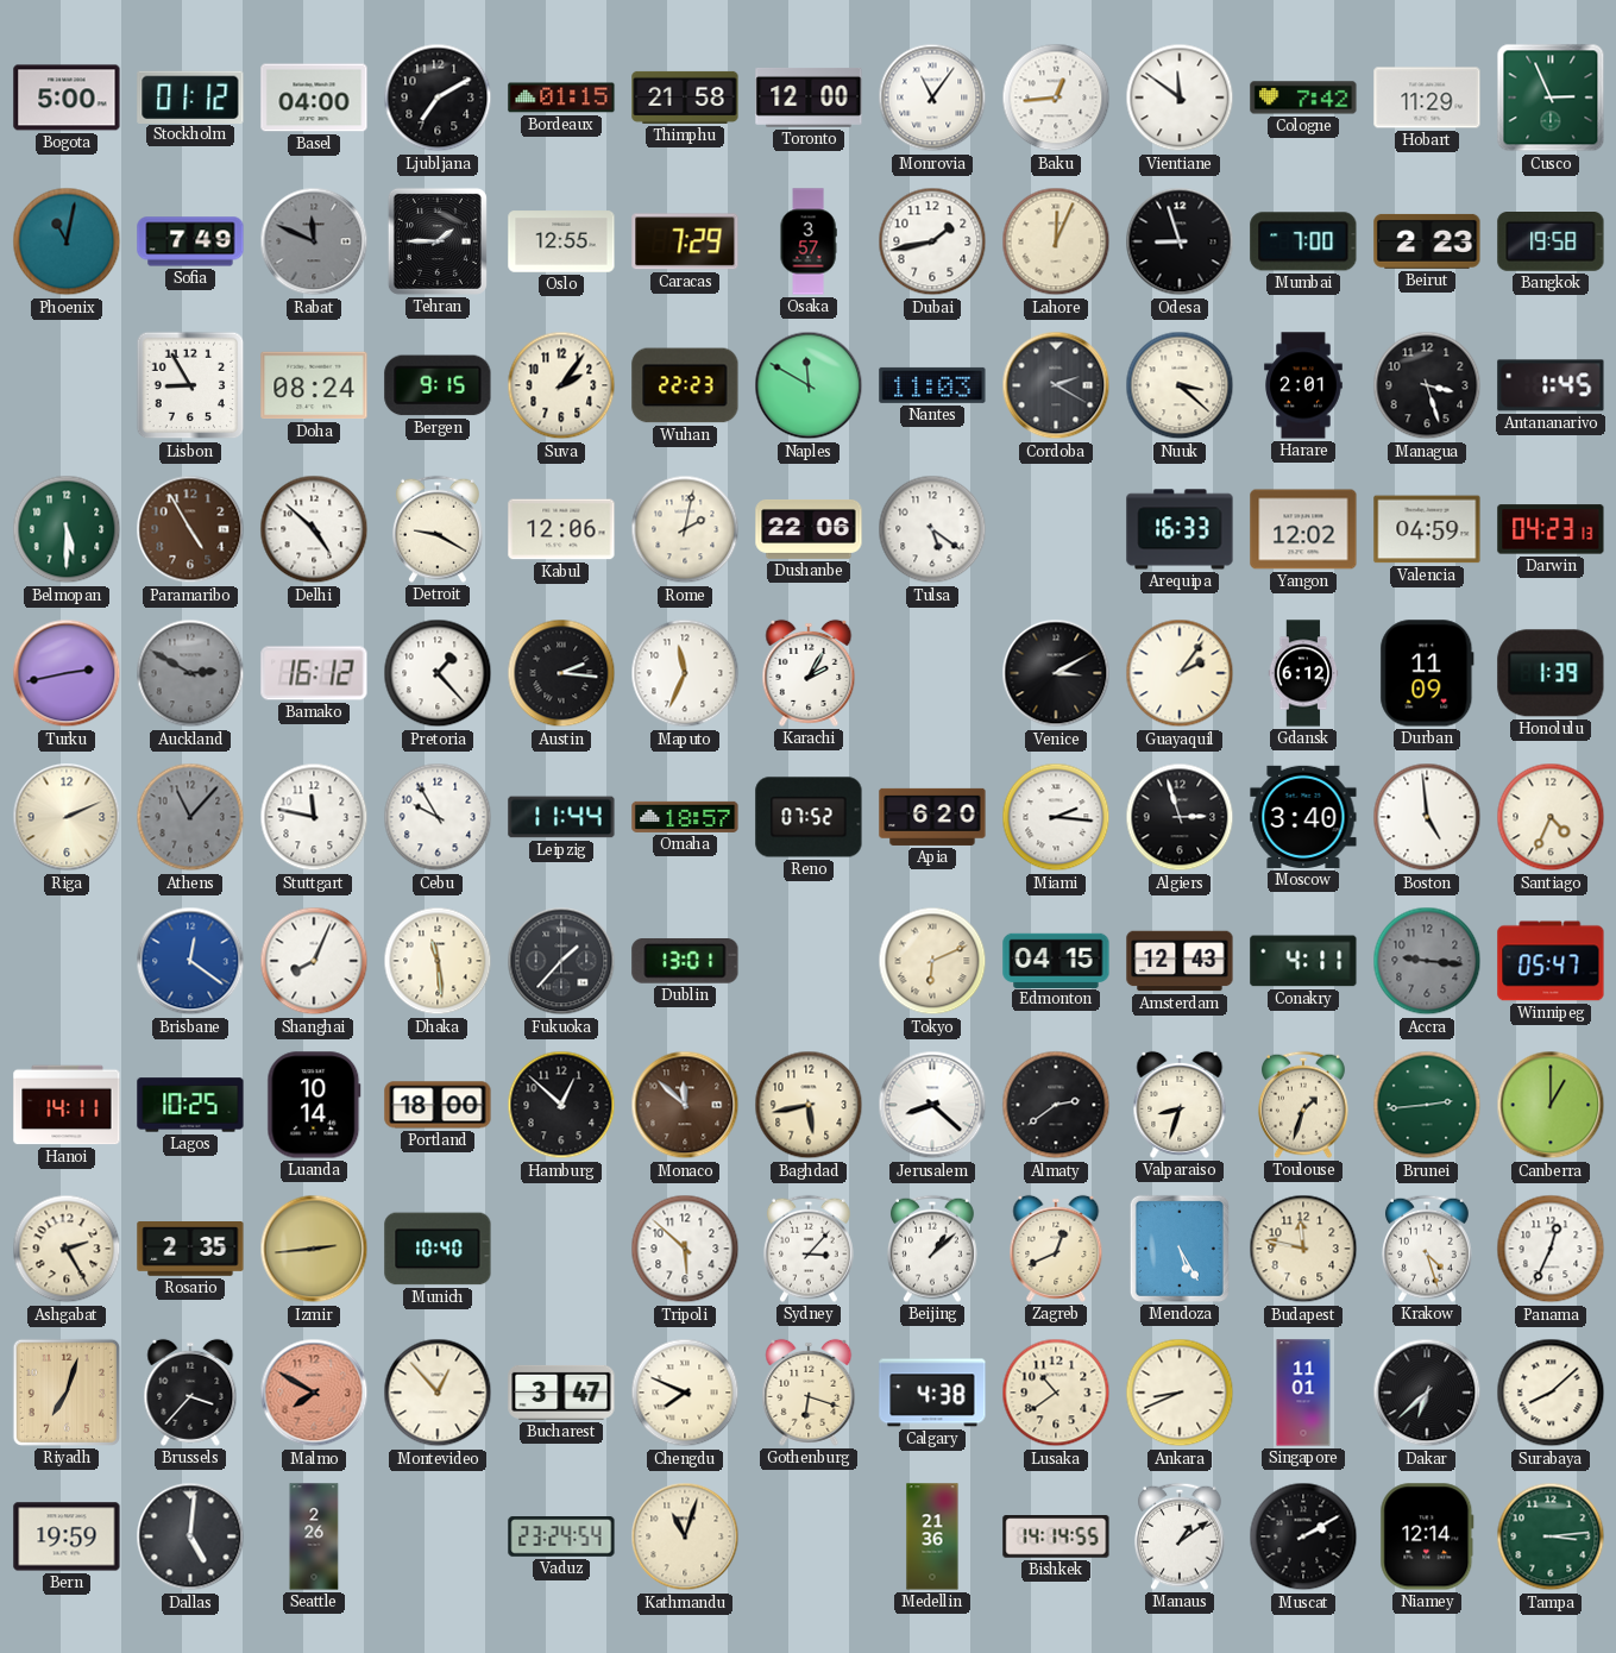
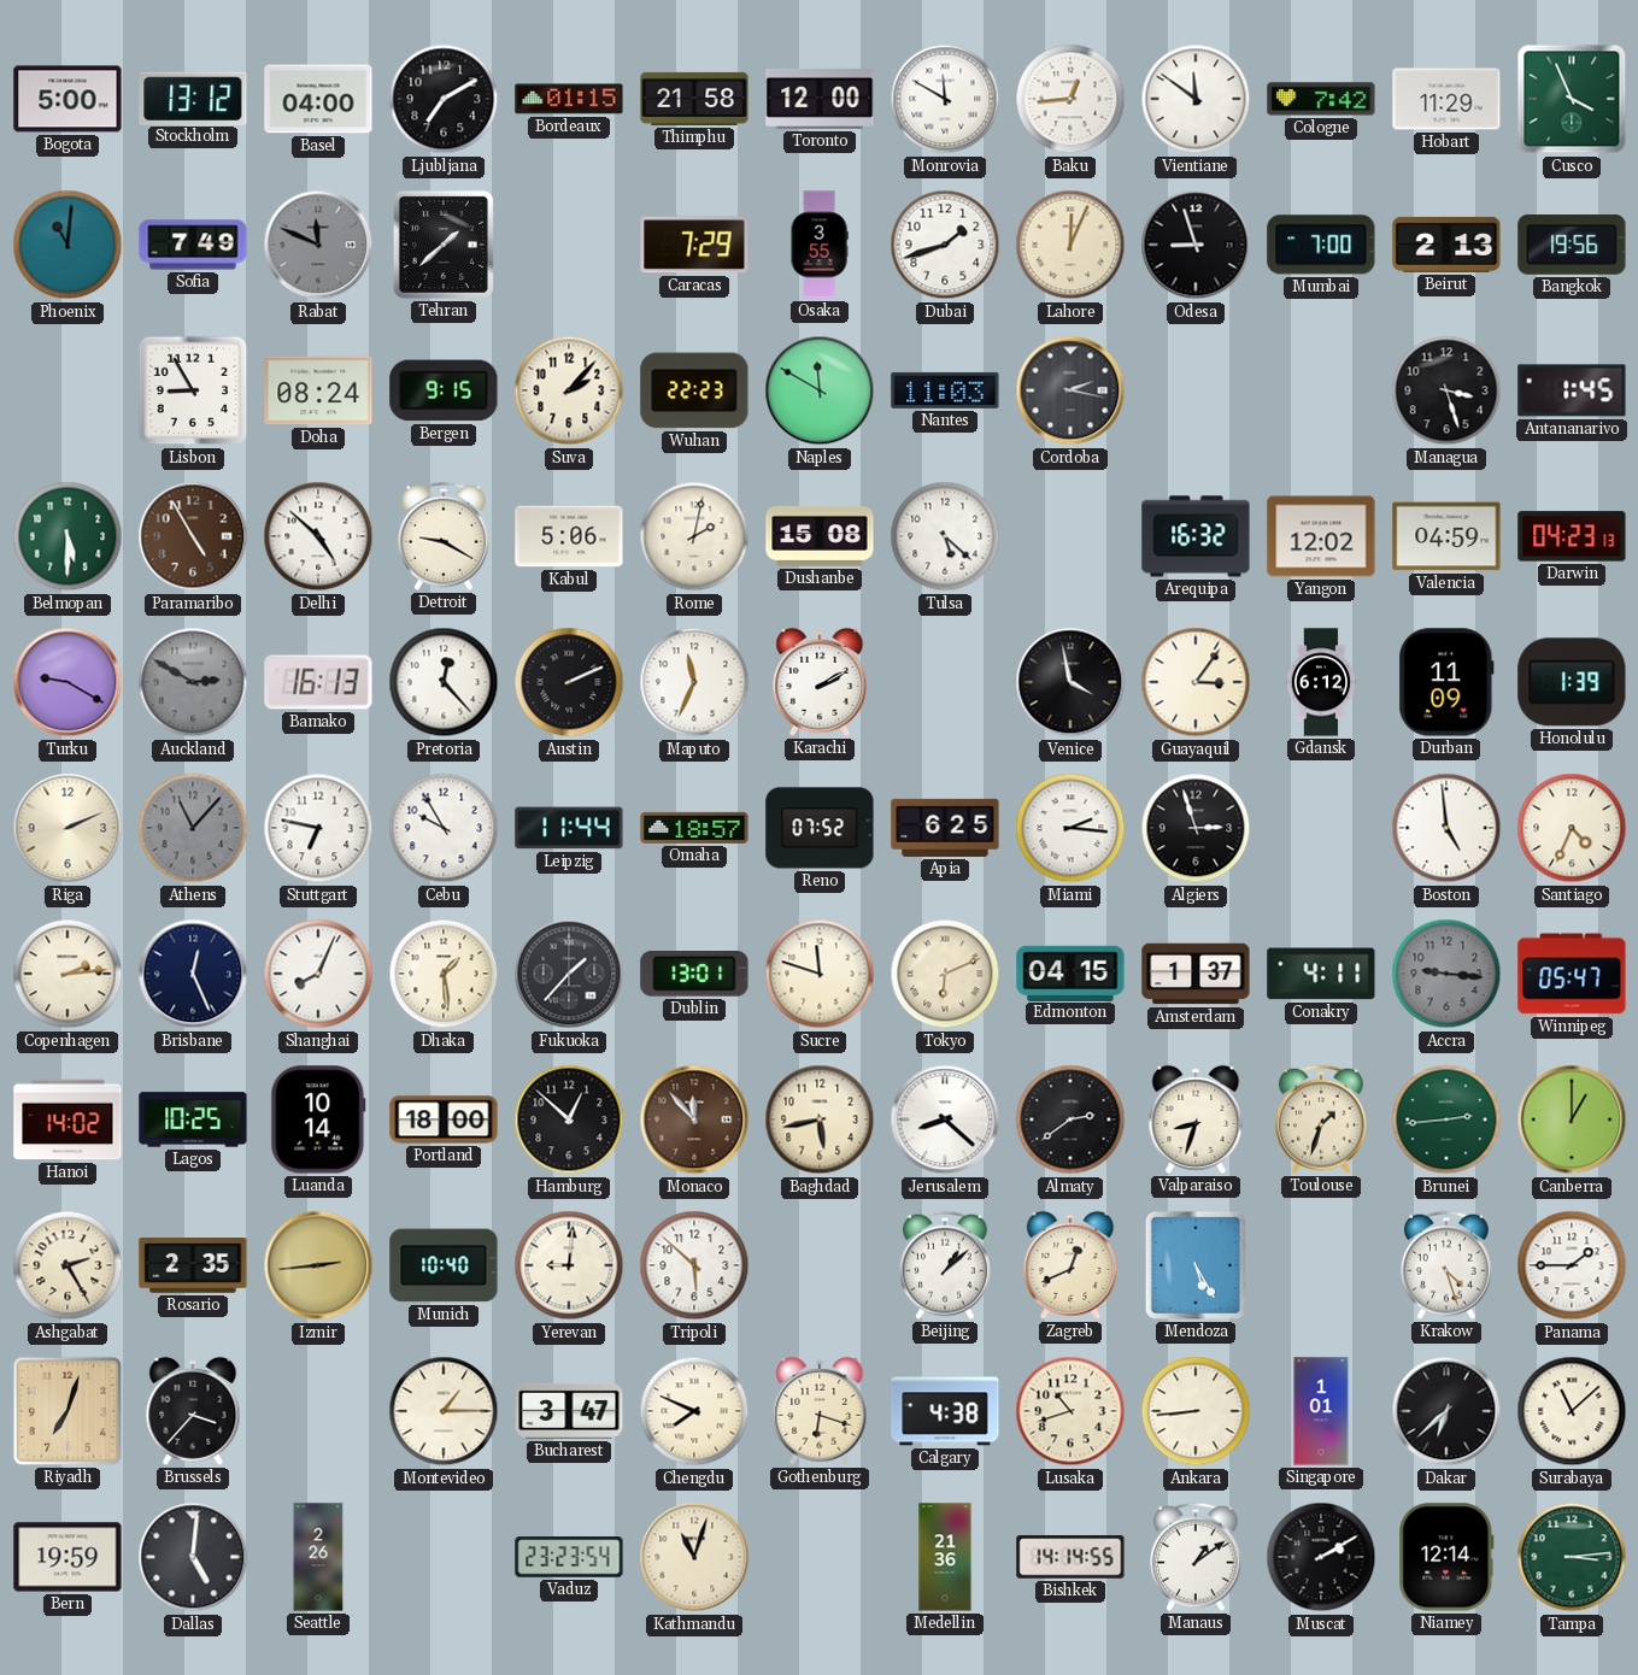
Stockholm: 01:12 -> 13:12
Monrovia: 11:06 -> 11:50
Cusco: 2:56 -> 3:56
Phoenix: 11:02 -> 11:01
Tehran: 1:45 -> 1:38
Oslo: 12:55 -> none
Osaka: 3:57 -> 3:55
Dubai: 1:43 -> 1:42
Beirut: 2:23 -> 2:13
Bangkok: 19:58 -> 19:56
Suva: 2:06 -> 2:07
Cordoba: 2:20 -> 2:17
Nuuk: 3:22 -> none
Harare: 2:01 -> none
Kabul: 12:06 -> 5:06
Dushanbe: 22:06 -> 15:08
Tulsa: 5:21 -> 5:22
Arequipa: 16:33 -> 16:32
Turku: 2:43 -> 9:20
Bamako: 16:12 -> 16:13
Pretoria: 1:23 -> 12:23
Austin: 2:16 -> 2:11
Karachi: 2:05 -> 2:10
Venice: 3:10 -> 3:58
Guayaquil: 2:06 -> 3:06
Stuttgart: 11:47 -> 6:47
Apia: 6:20 -> 6:25
Moscow: 3:40 -> none
Copenhagen: none -> 2:14
Brisbane: 12:21 -> 12:26
Brisbane dial: blue -> navy
Dhaka: 11:29 -> 1:29
Sucre: none -> 11:48
Amsterdam: 12:43 -> 1:37
Hanoi: 14:11 -> 14:02
Monaco: 11:52 -> 11:53
Yerevan: none -> 9:01
Sydney: 3:07 -> none
Budapest: 11:47 -> none
Panama: 12:34 -> 1:45
Malmo: 7:50 -> none
Montevideo: 12:53 -> 1:15
Lusaka: 10:39 -> 10:42
Ankara: 8:41 -> 8:44
Singapore: 11:01 -> 1:01
Surabaya: 8:08 -> 11:08
Vaduz: 23:24 -> 23:23
